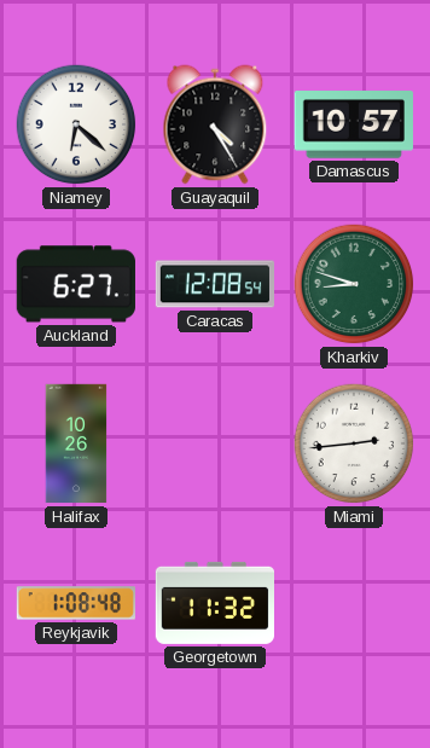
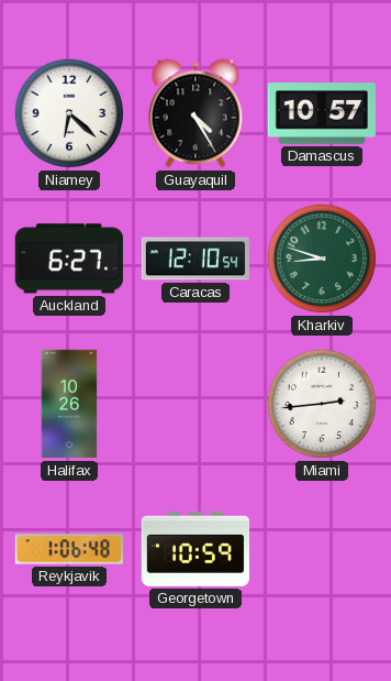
Caracas: 12:08 -> 12:10
Reykjavik: 1:08 -> 1:06
Georgetown: 11:32 -> 10:59
